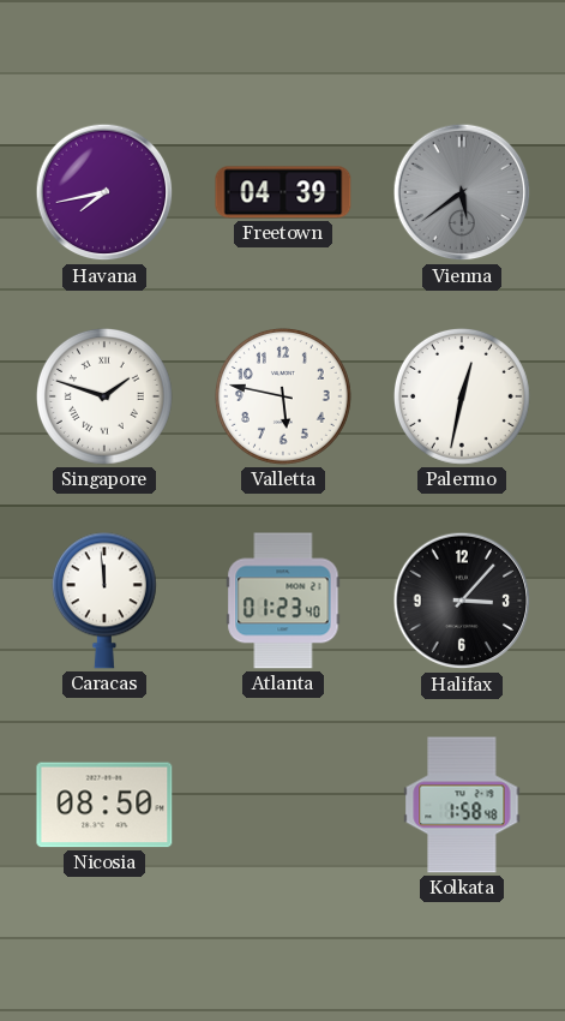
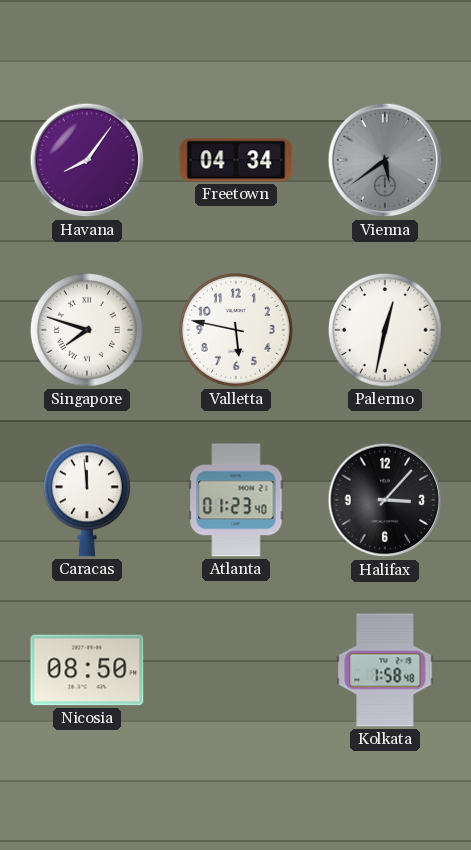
Havana: 7:43 -> 8:06
Freetown: 04:39 -> 04:34
Singapore: 1:48 -> 7:48
